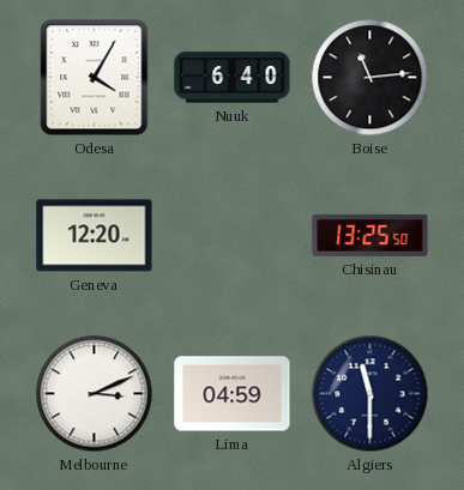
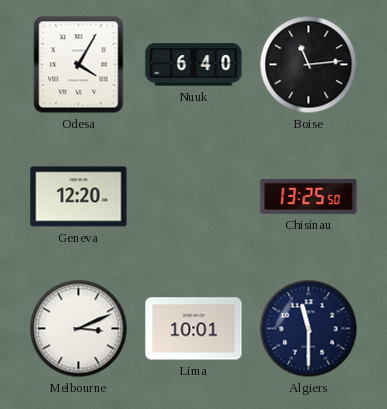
Lima: 04:59 -> 10:01
